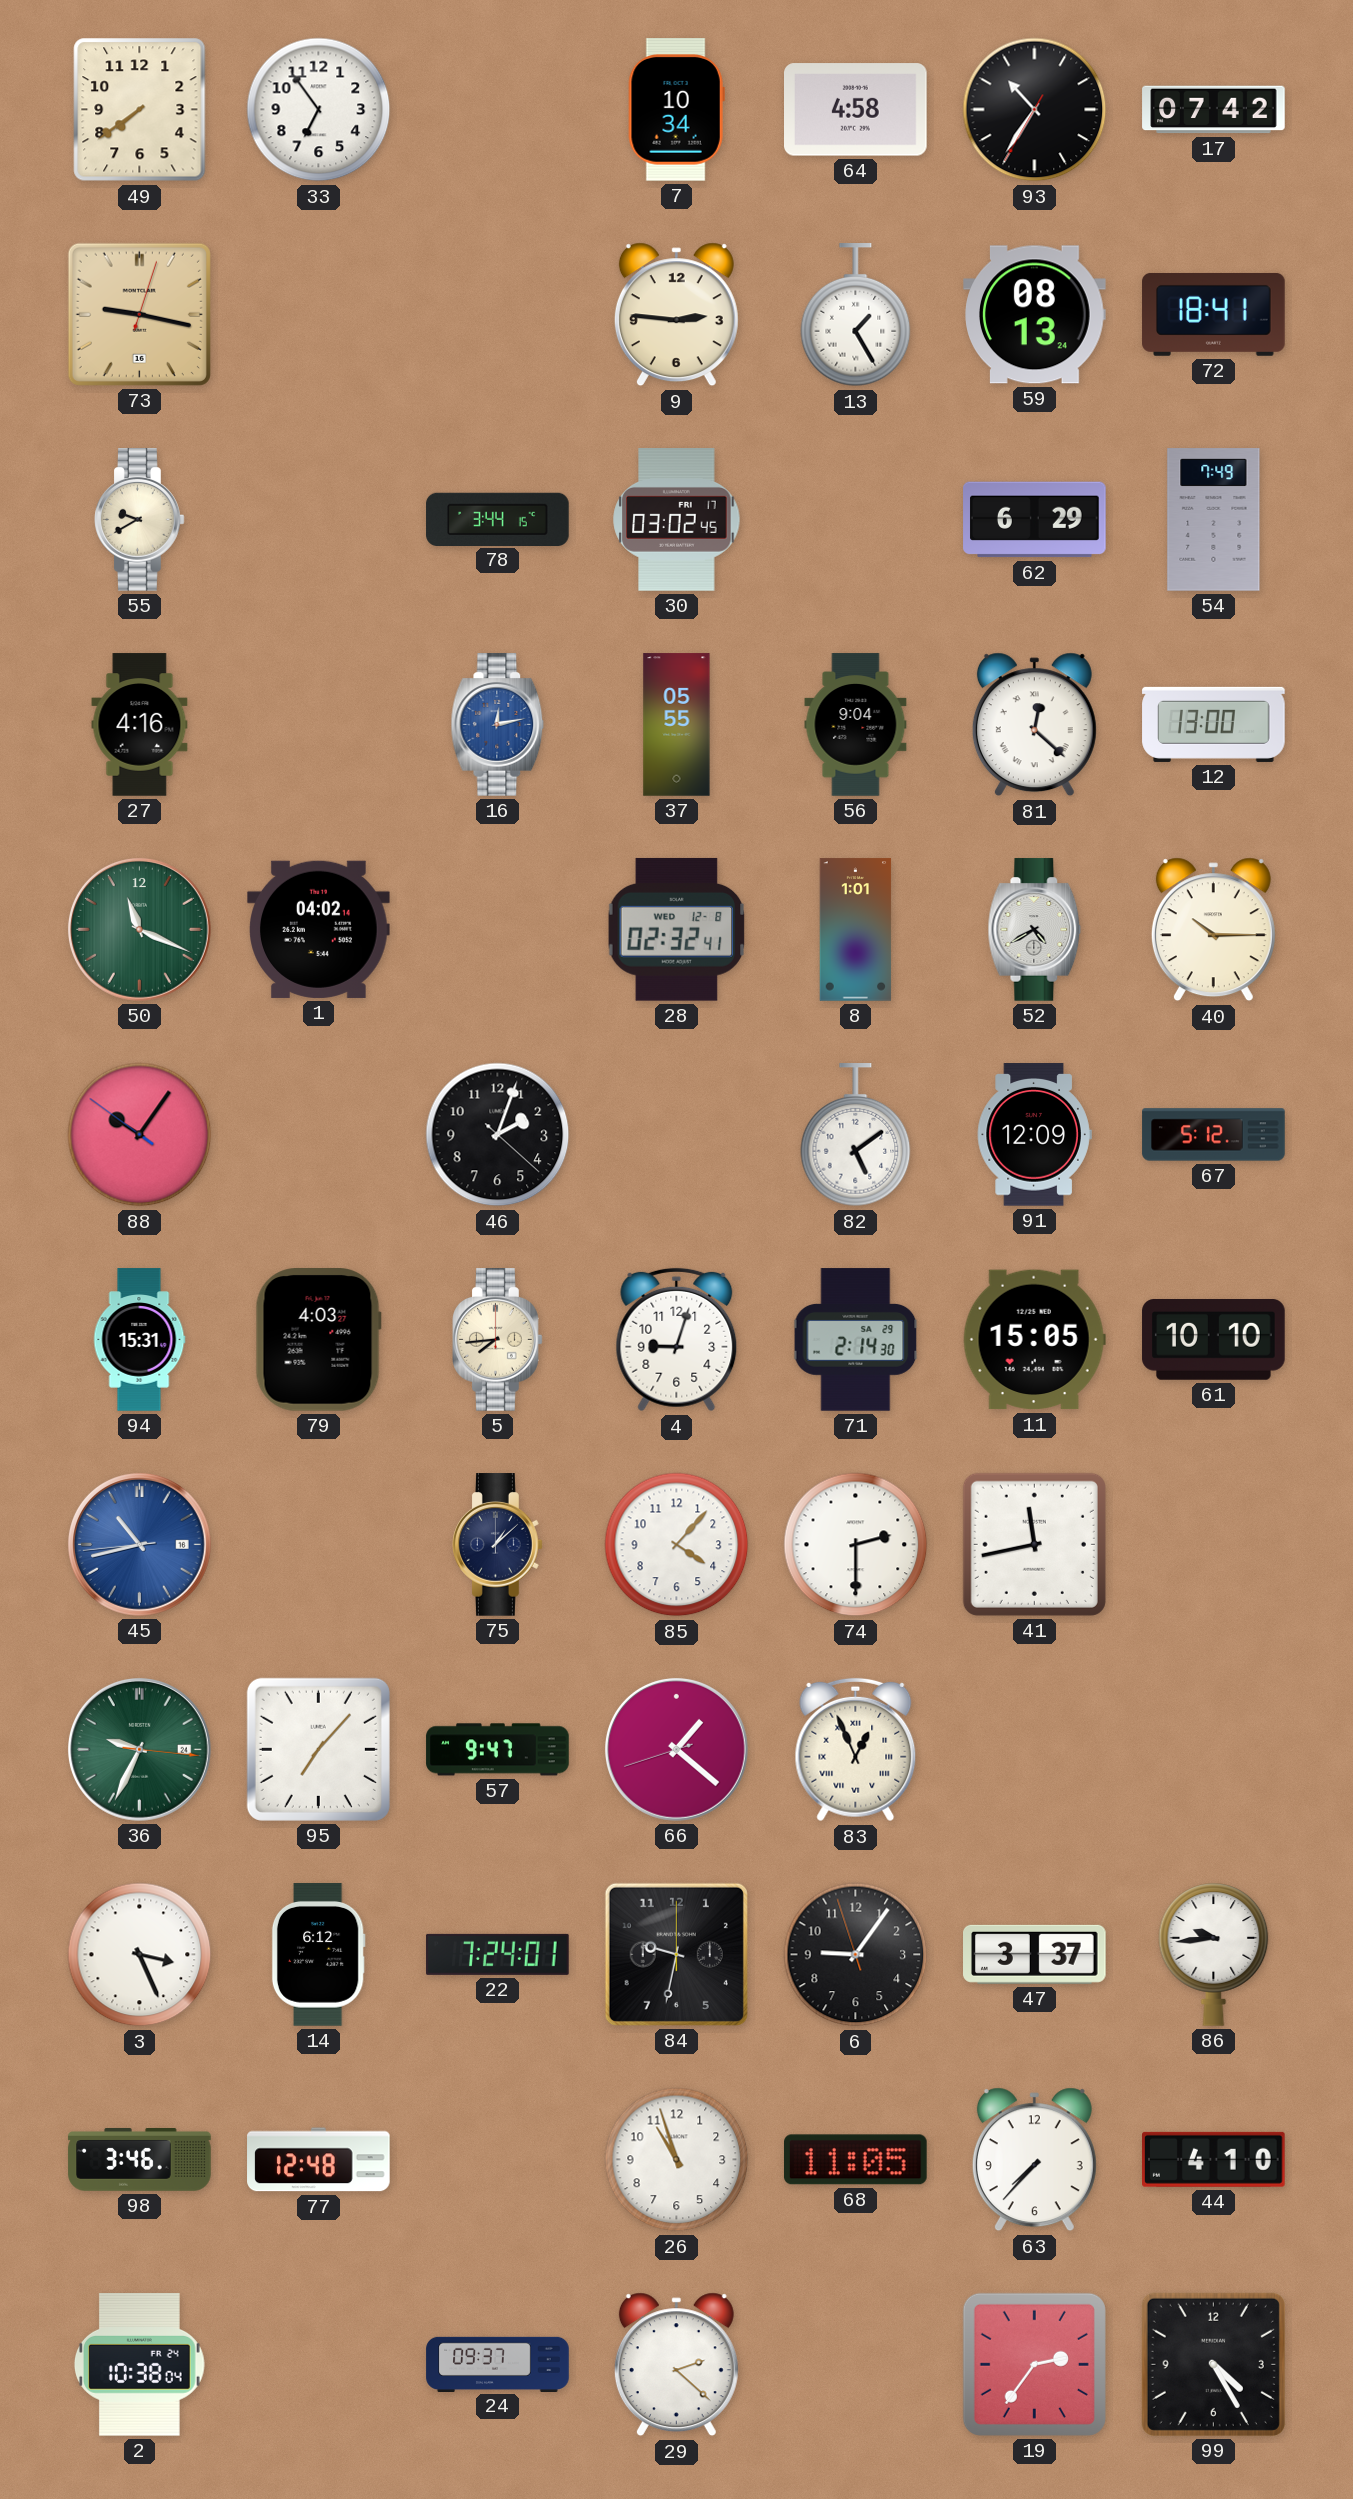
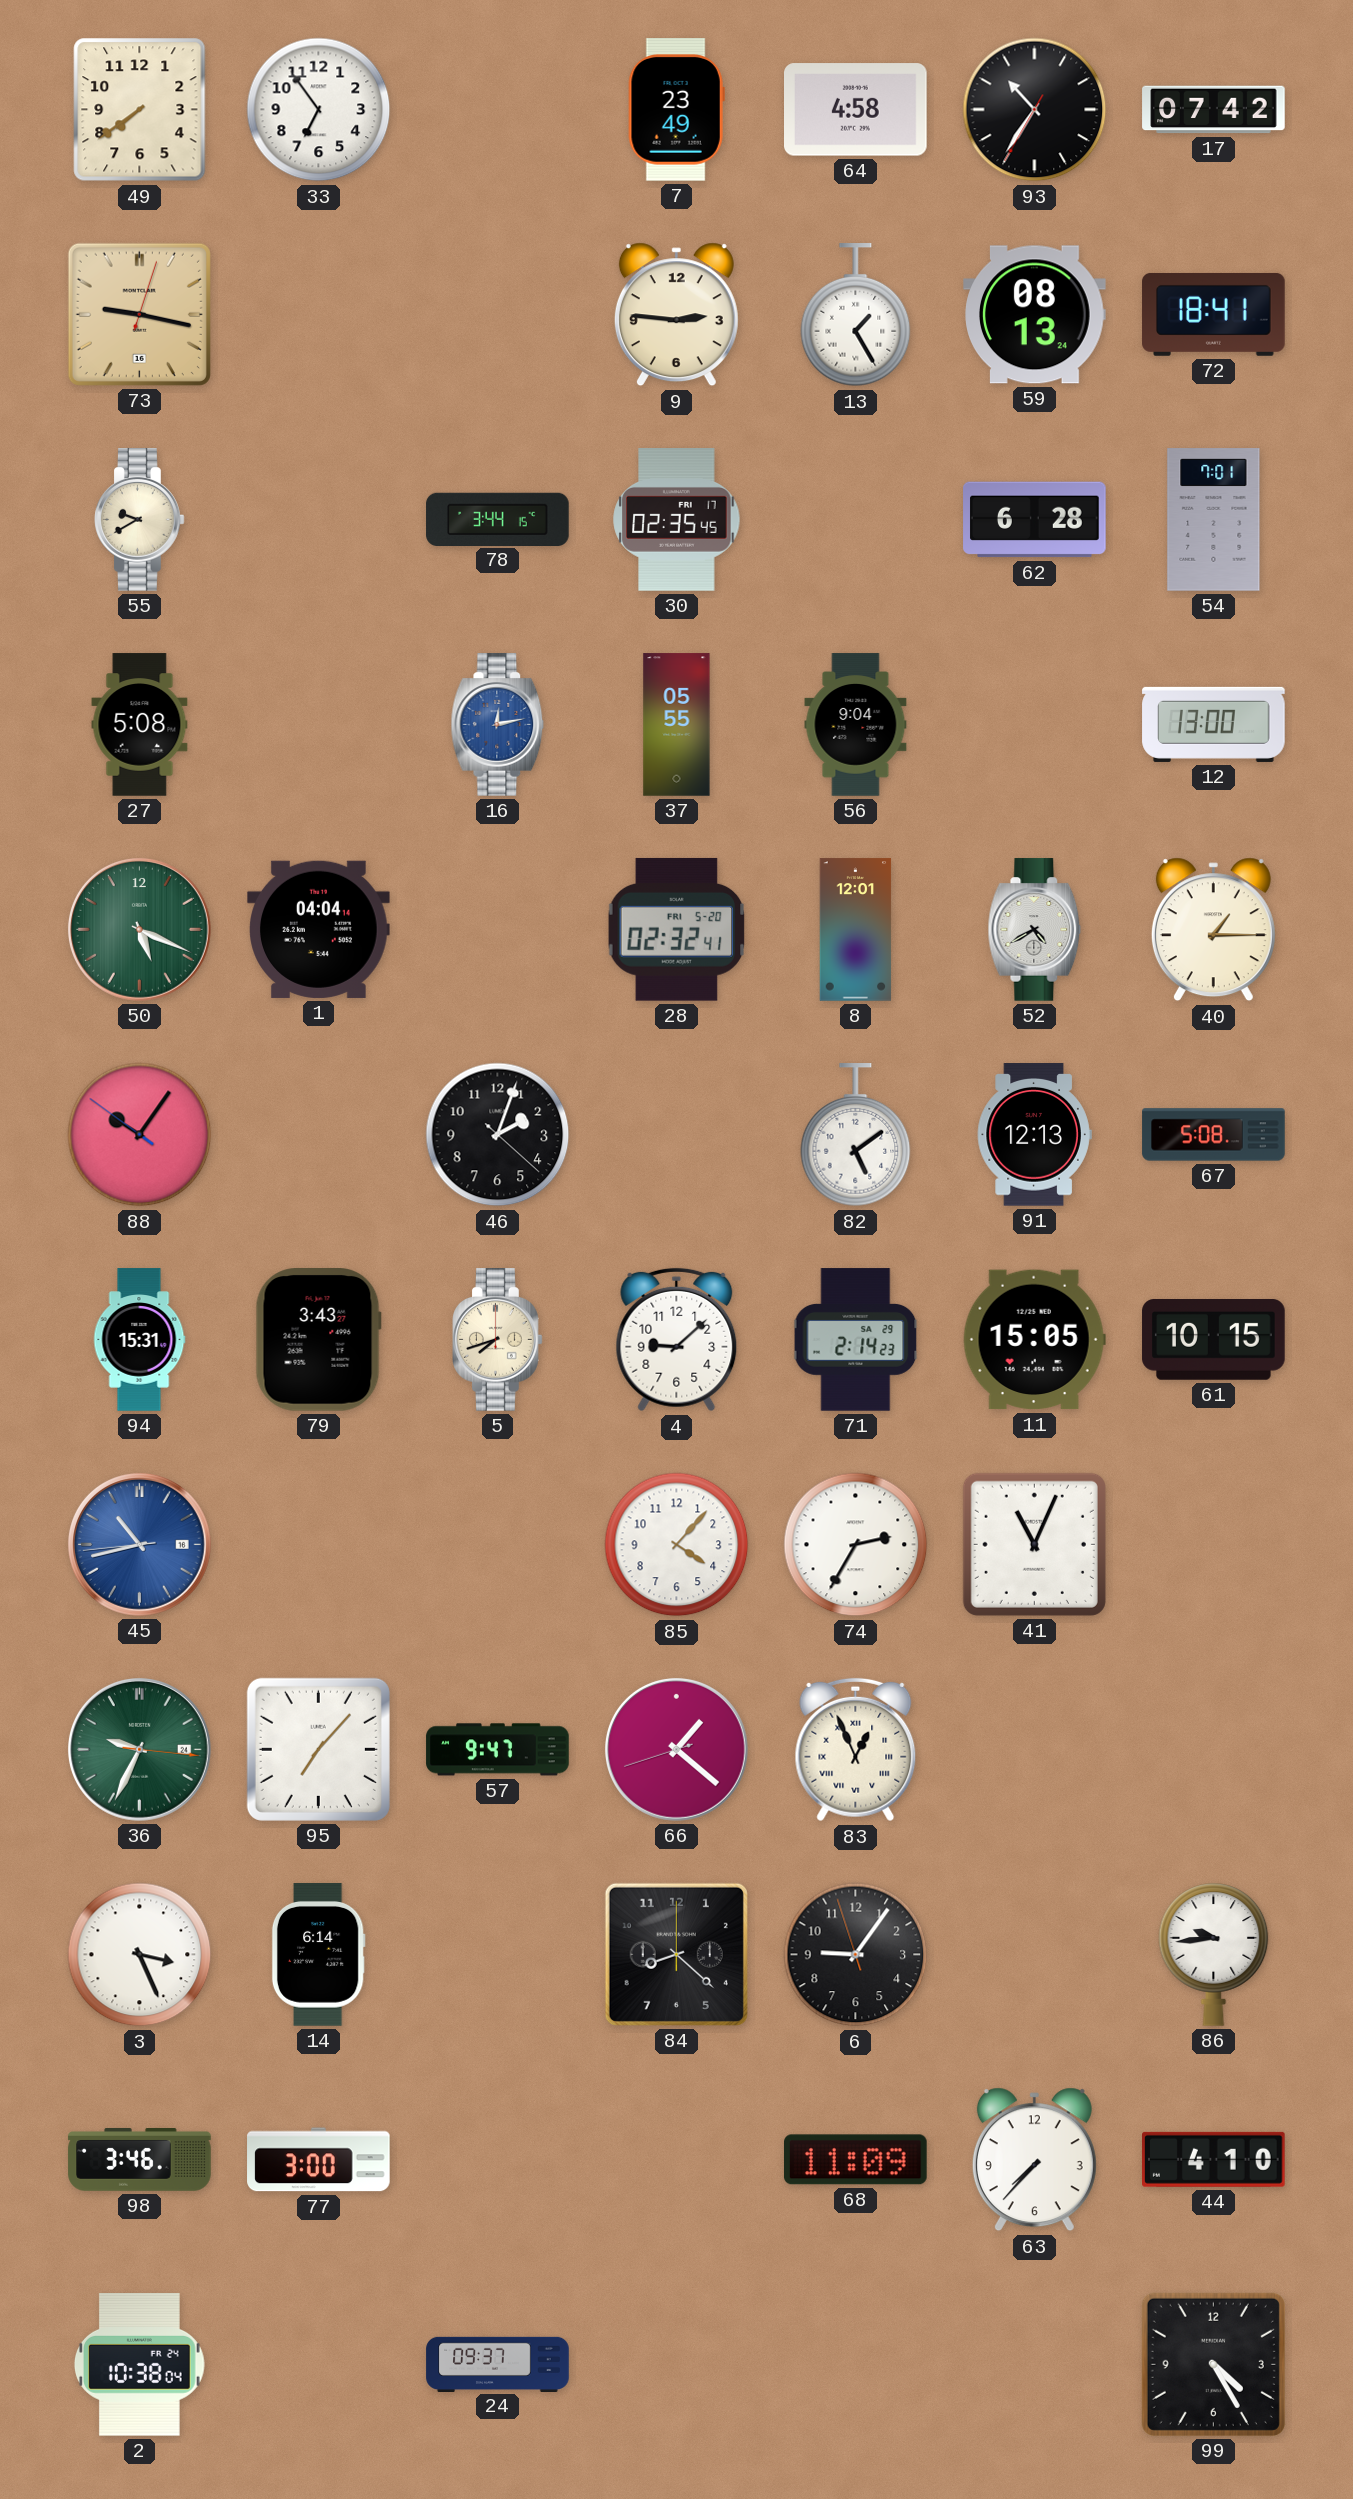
7: 10:34 -> 23:49
30: 03:02 -> 02:35
62: 6:29 -> 6:28
54: 7:49 -> 7:01
27: 4:16 -> 5:08
81: 12:22 -> none
50: 11:19 -> 5:19
1: 04:02 -> 04:04
28 date: WED 12-8 -> FRI 5-20
8: 1:01 -> 12:01
40: 10:15 -> 1:15
91: 12:09 -> 12:13
67: 5:12 -> 5:08
79: 4:03 -> 3:43
5: 7:44 -> 7:42
4: 9:03 -> 9:08
71: 2:14:30 -> 2:14:23
61: 10:10 -> 10:15
75: 1:08 -> none
74: 2:30 -> 2:35
41: 11:43 -> 11:04
14: 6:12 -> 6:14
22: 7:24 -> none
84: 9:32 -> 8:22
47: 3:37 -> none
77: 12:48 -> 3:00
26: 10:57 -> none
68: 11:05 -> 11:09
29: 2:22 -> none
19: 2:36 -> none
